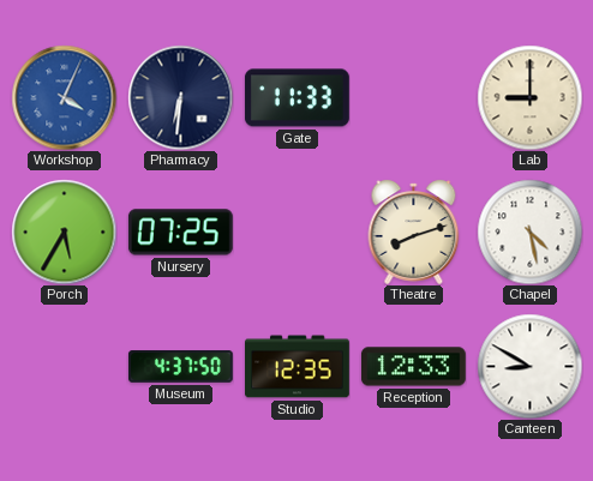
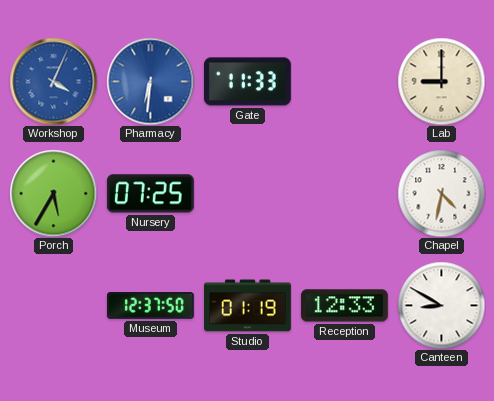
Pharmacy dial: navy -> blue
Theatre: 8:12 -> none
Chapel: 4:28 -> 4:32
Museum: 4:37 -> 12:37
Studio: 12:35 -> 01:19
